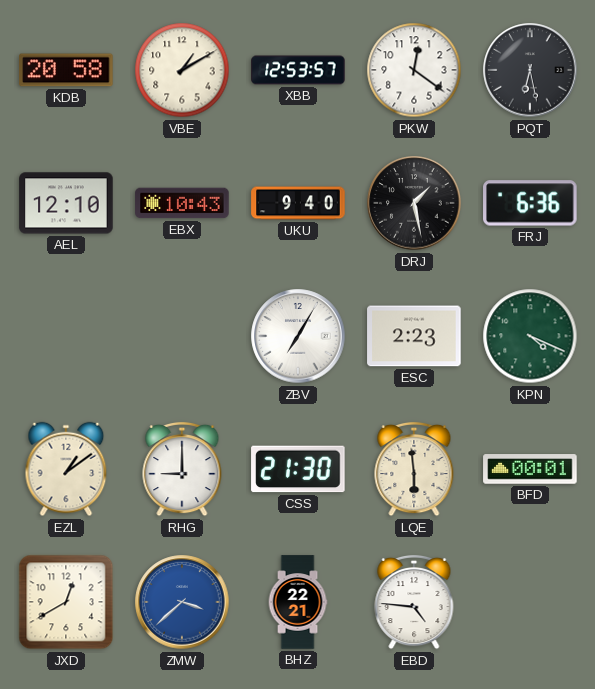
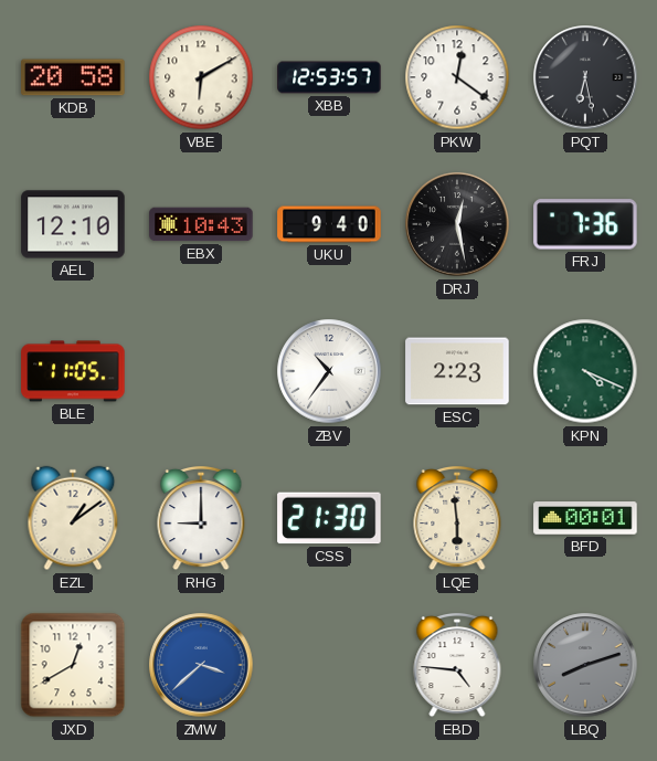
VBE: 1:10 -> 6:10
DRJ: 1:28 -> 12:28
FRJ: 6:36 -> 7:36
BLE: none -> 11:05
ZBV: 7:05 -> 10:36
BHZ: 22:21 -> none
LBQ: none -> 8:12
